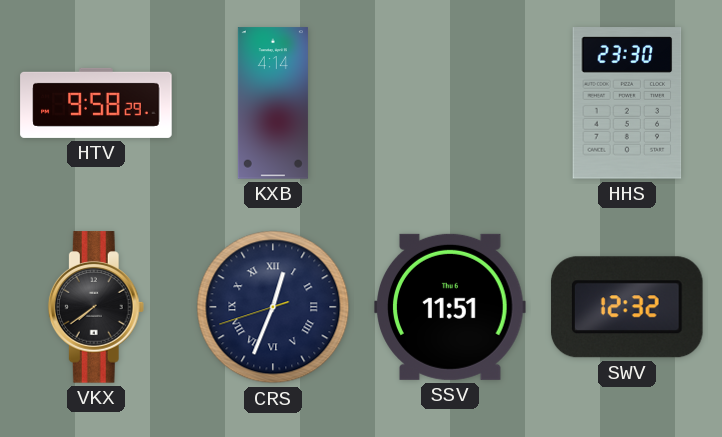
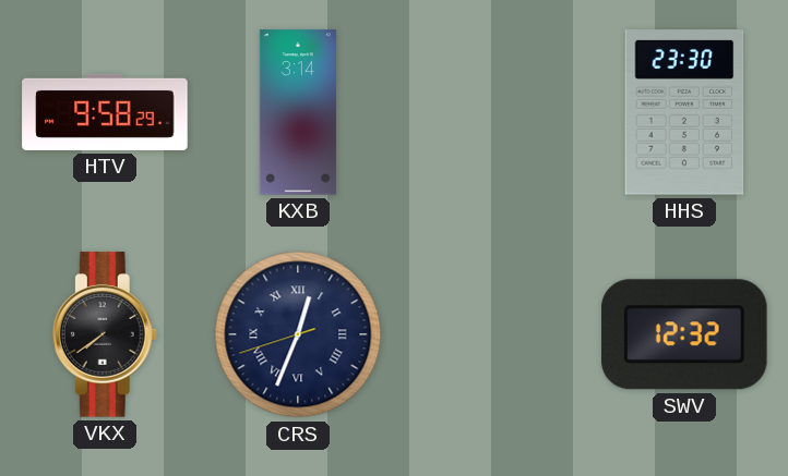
KXB: 4:14 -> 3:14
SSV: 11:51 -> none
